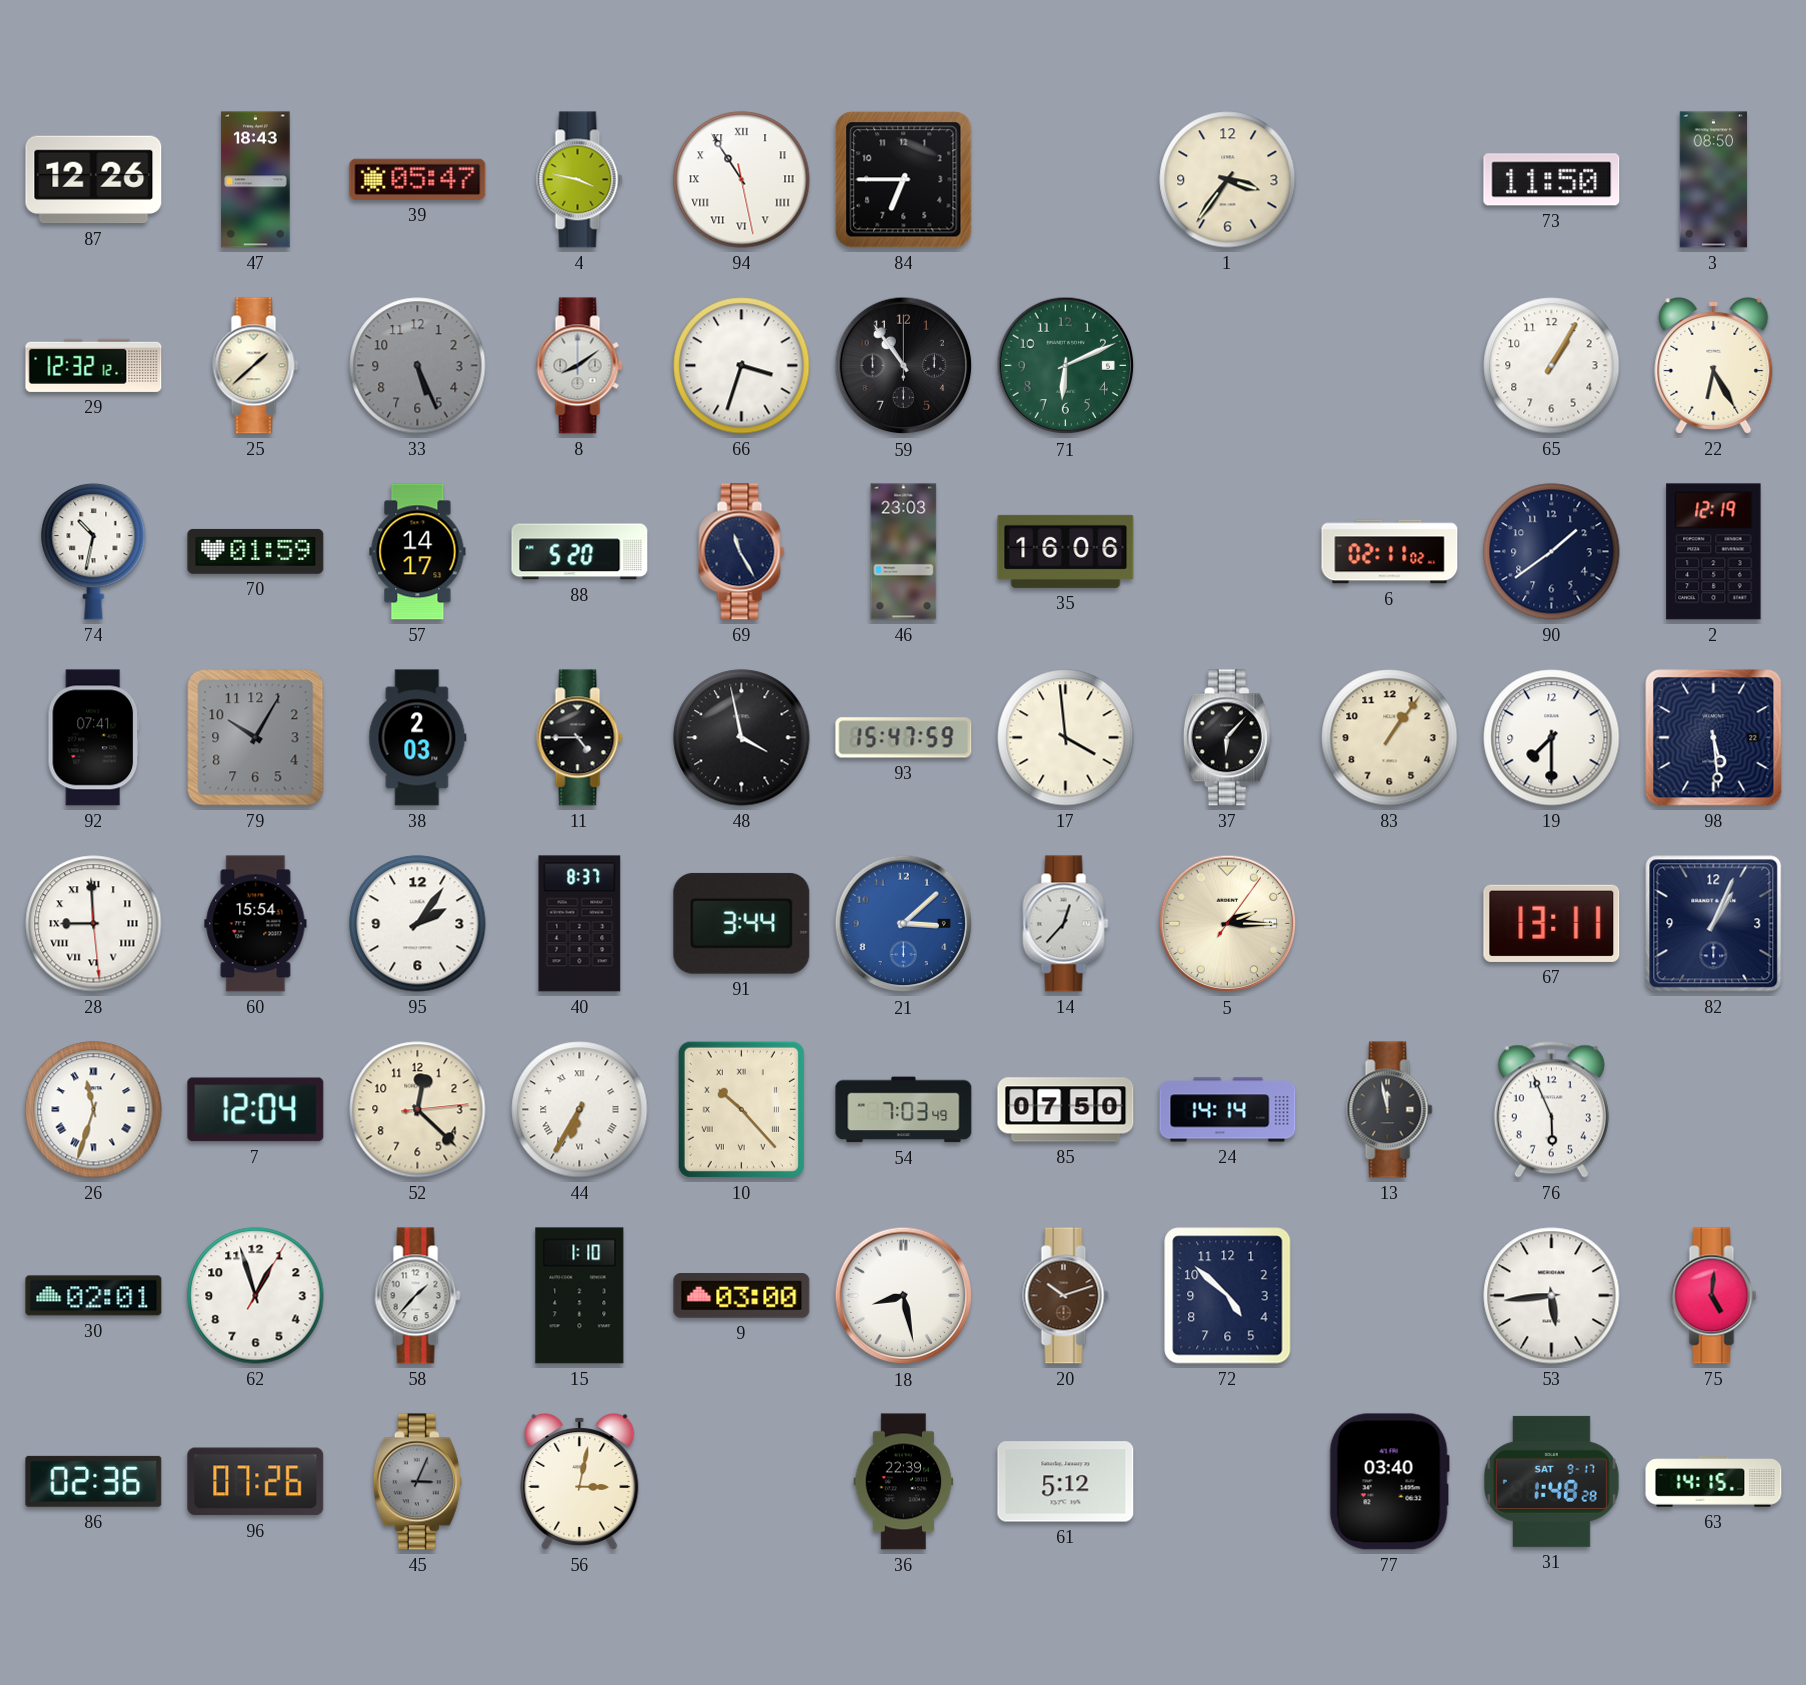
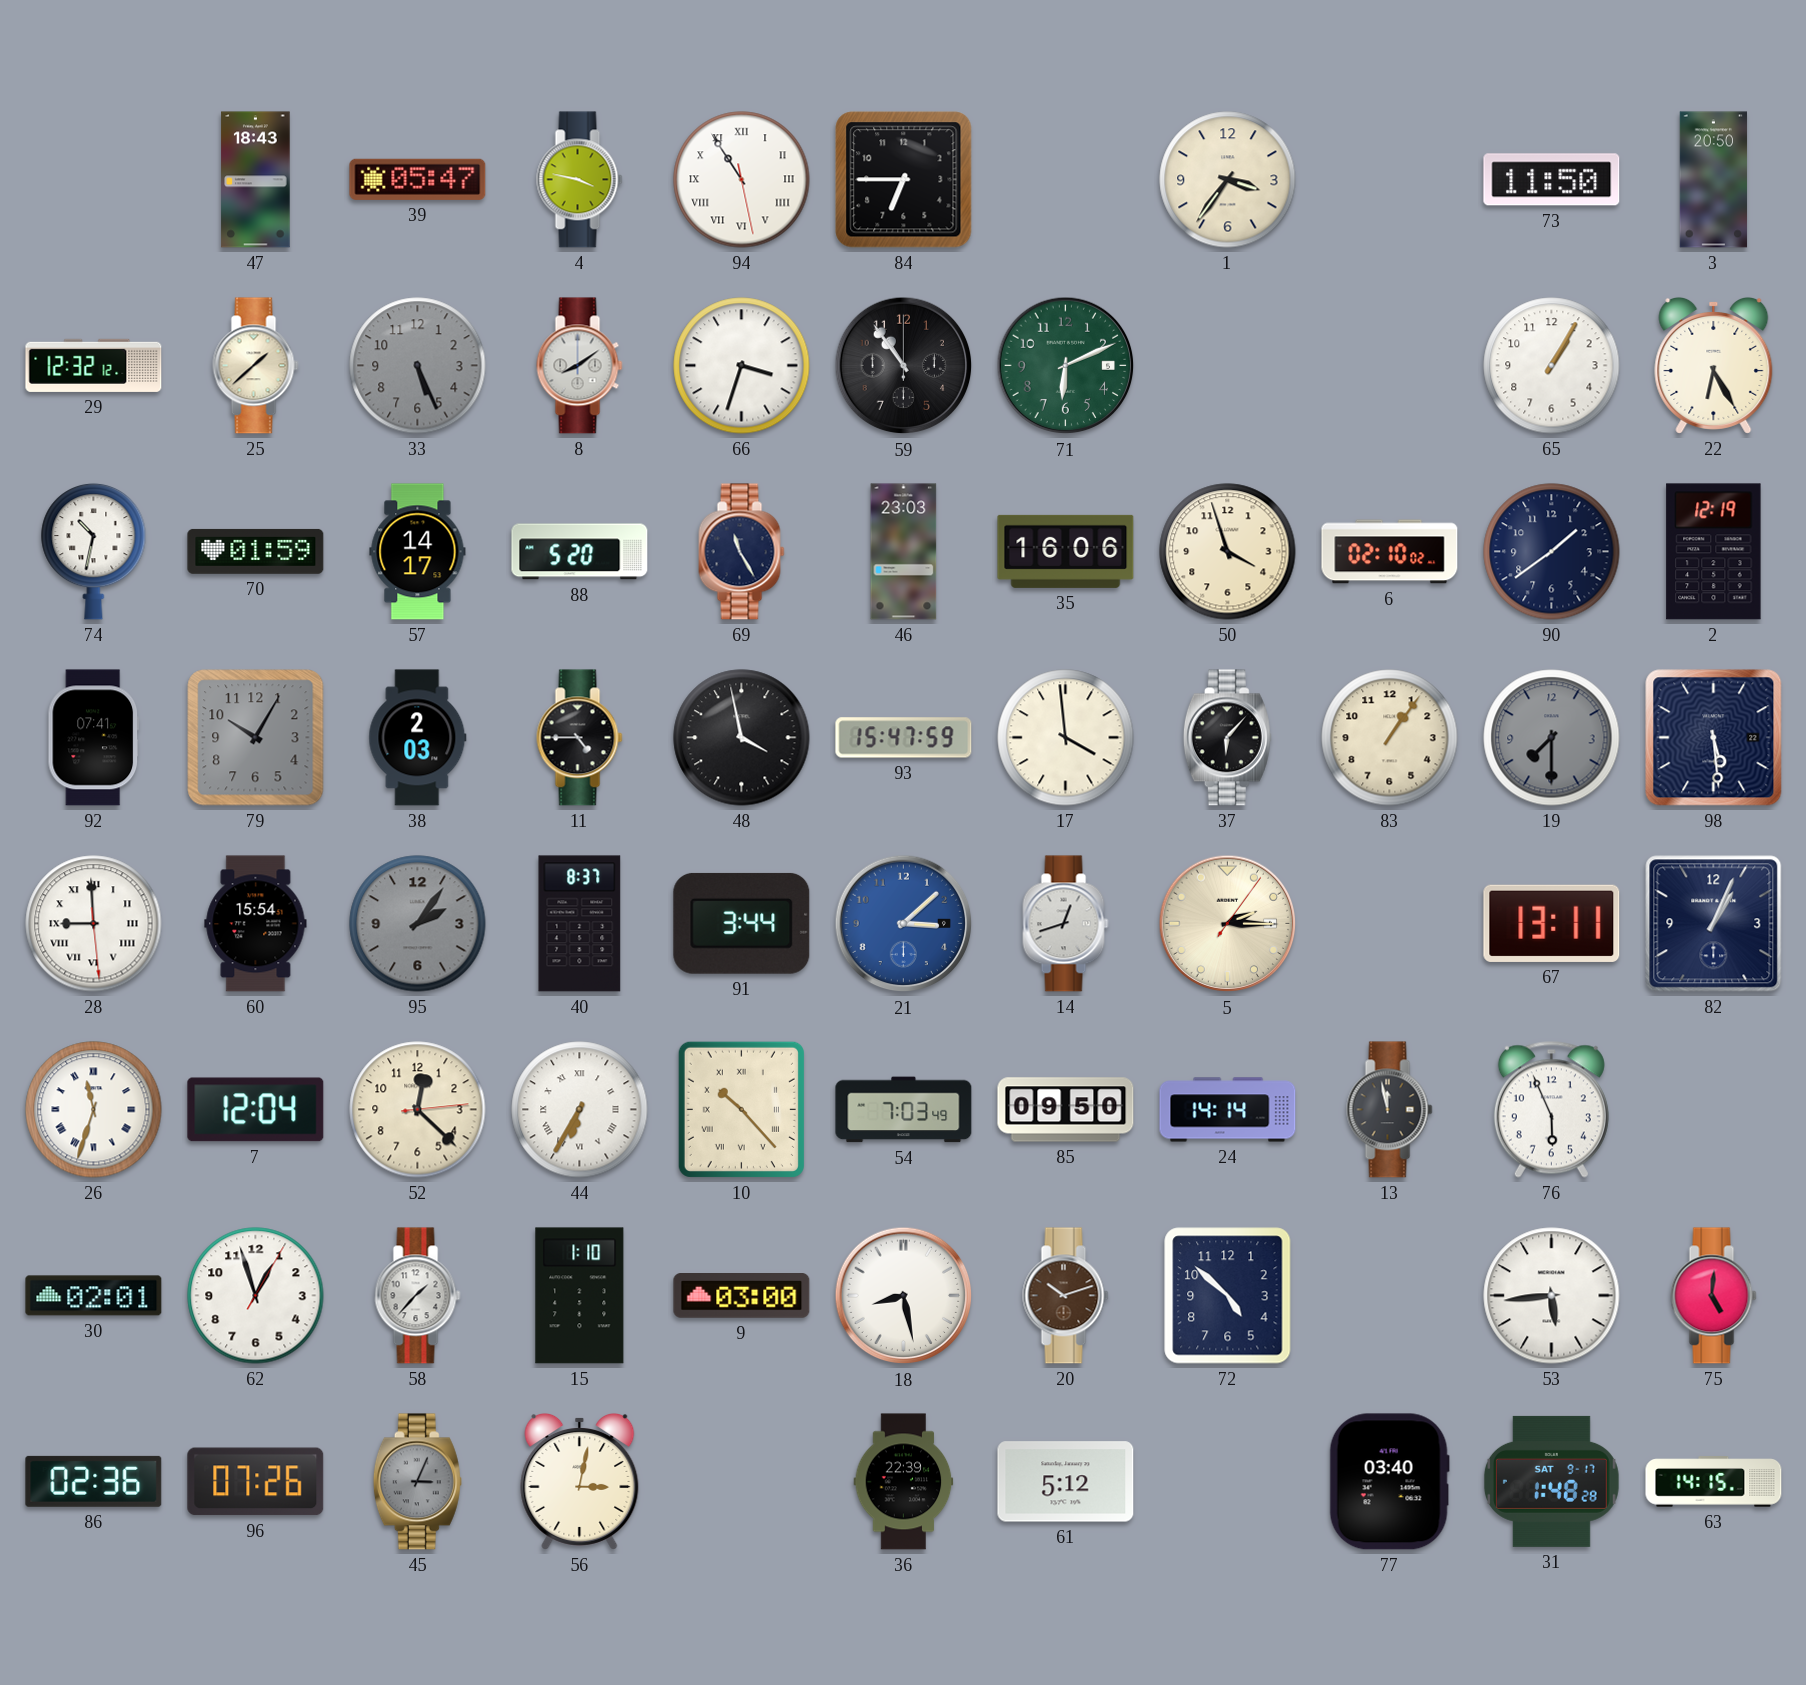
87: 12:26 -> none
3: 08:50 -> 20:50
50: none -> 3:57
6: 02:11 -> 02:10
19 dial: white -> grey
95 dial: white -> grey
14: 12:37 -> 12:42
85: 07:50 -> 09:50
